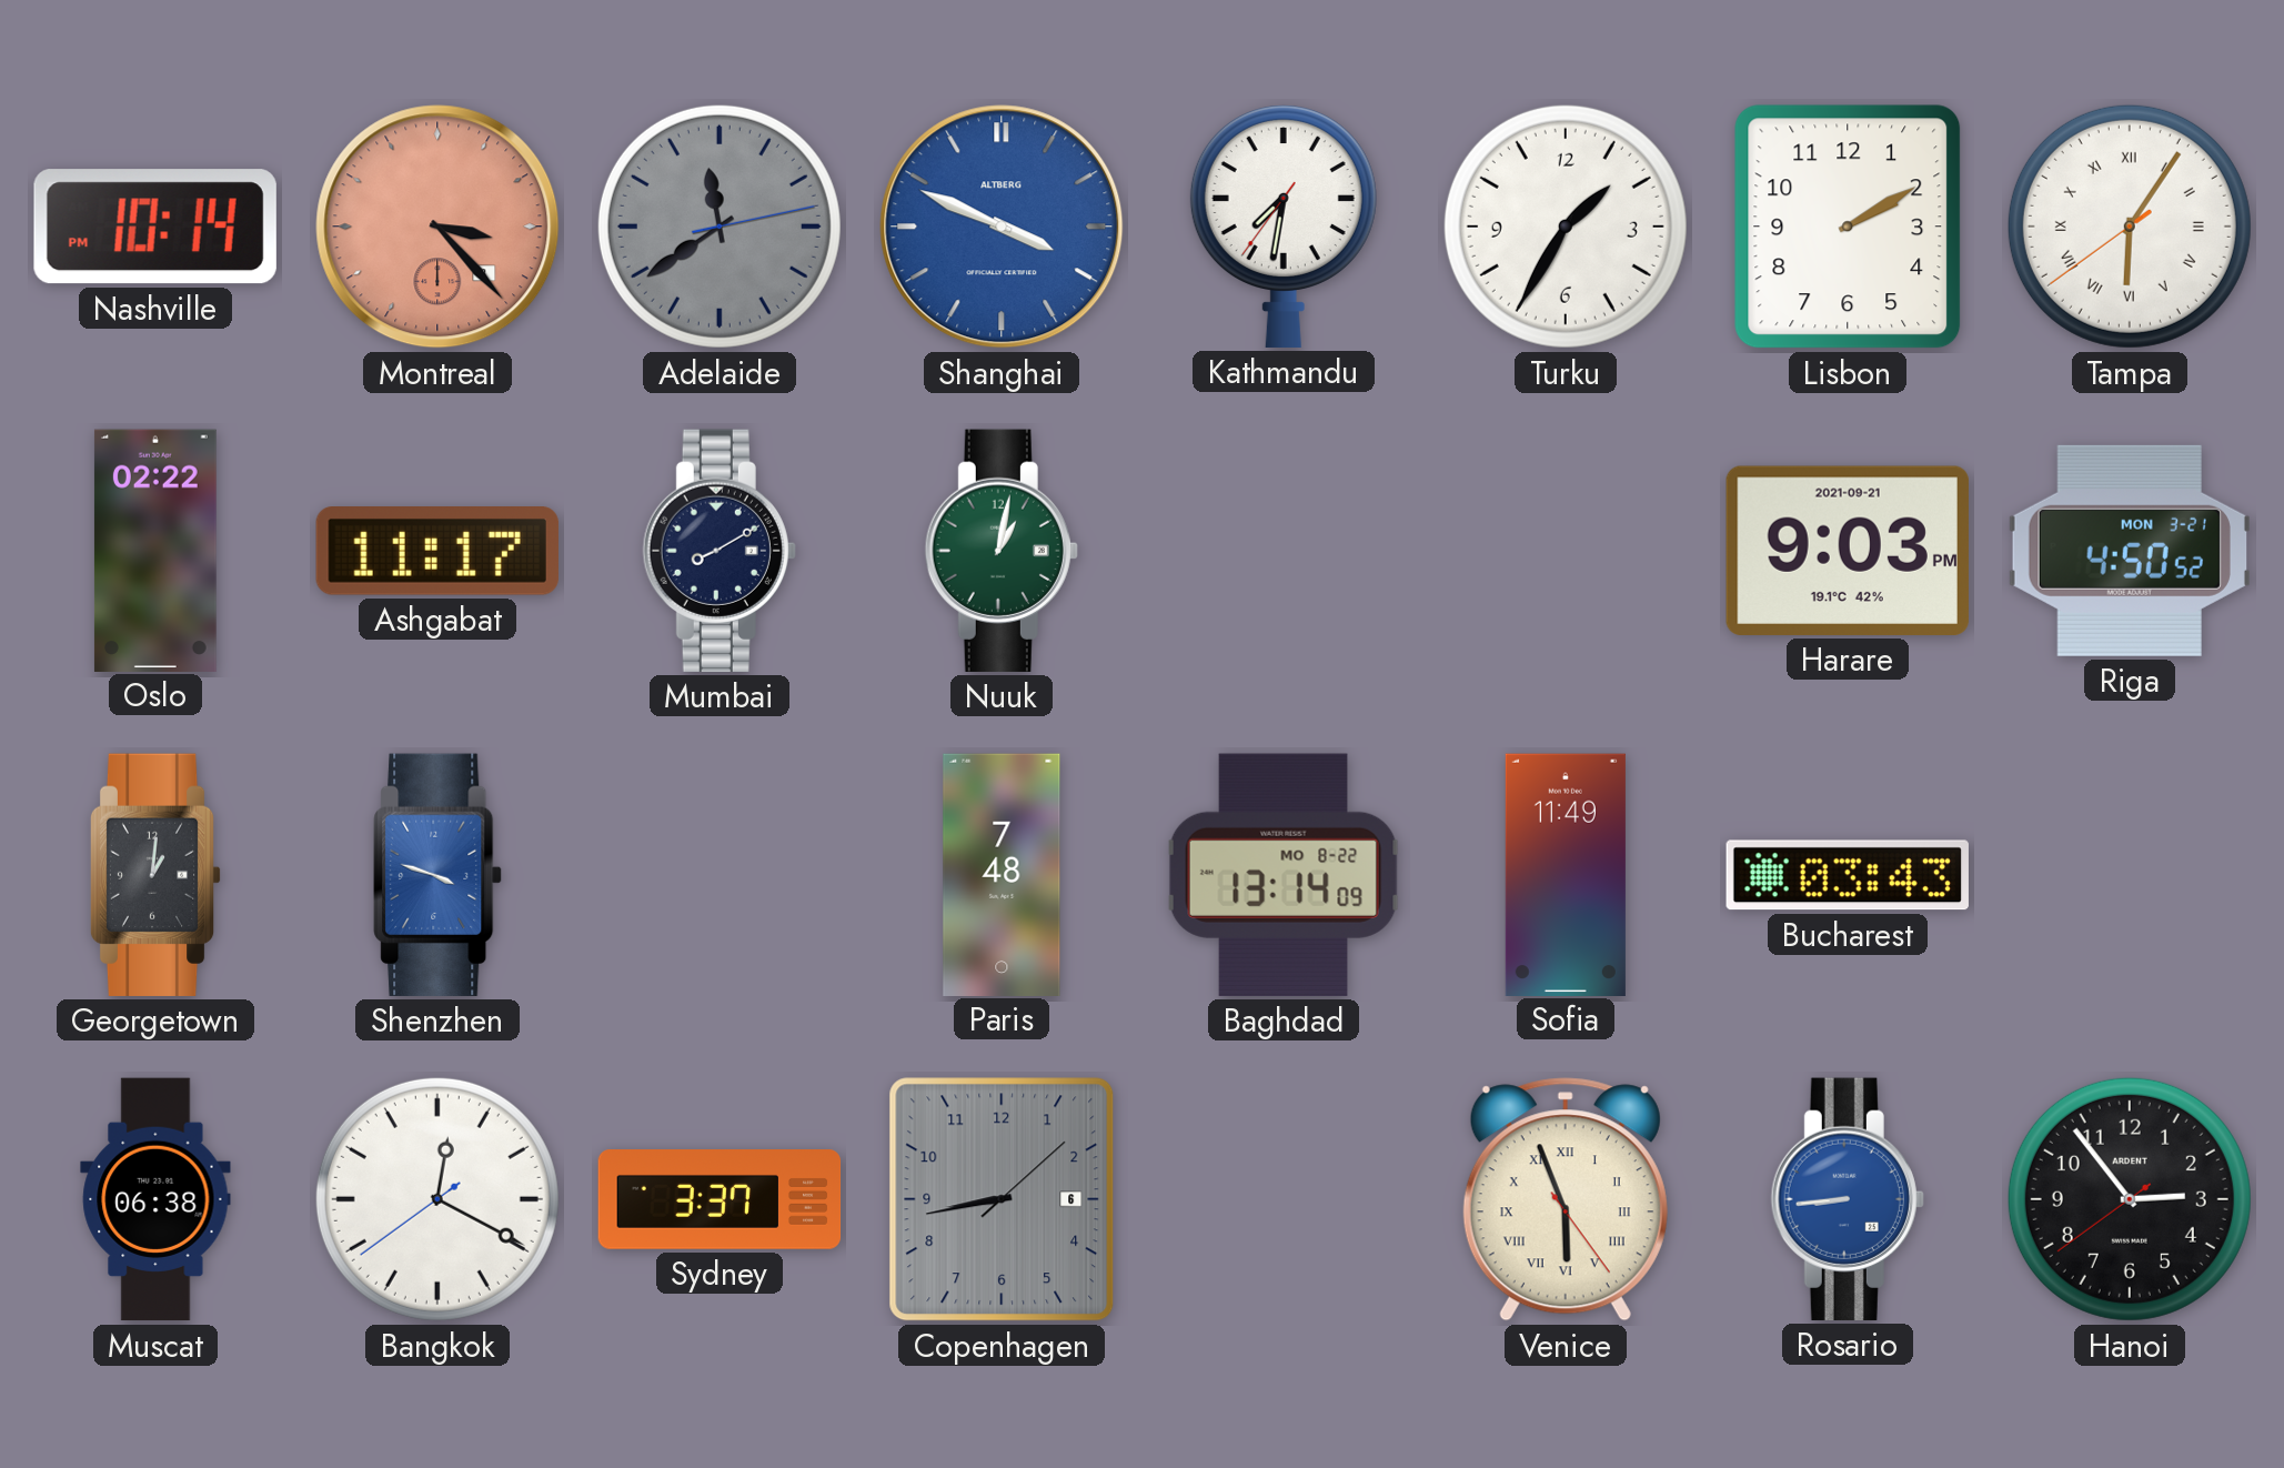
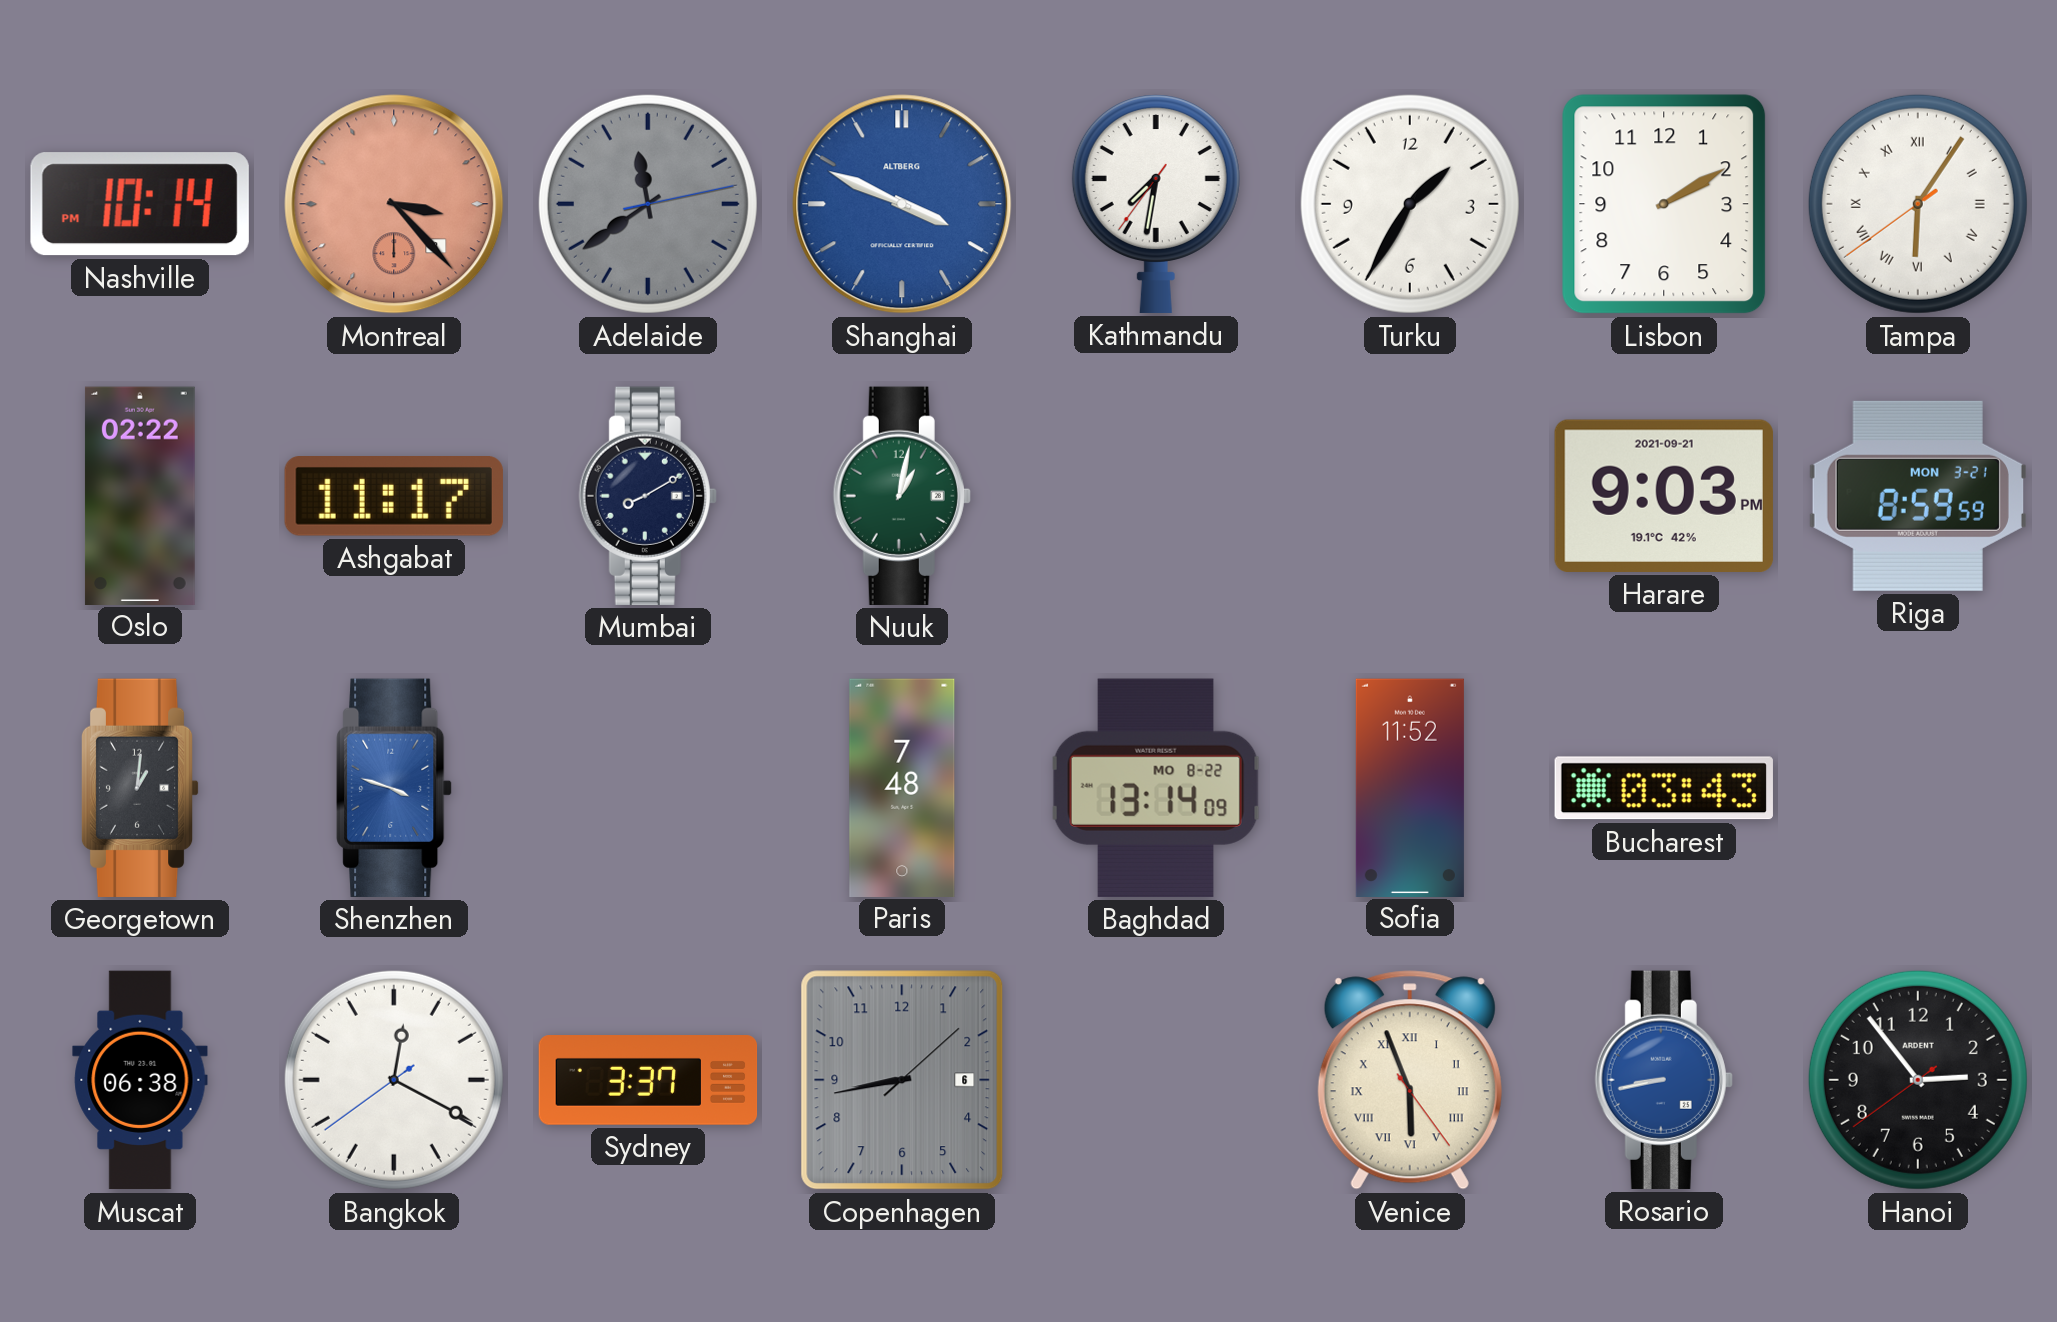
Riga: 4:50 -> 8:59
Sofia: 11:49 -> 11:52
Rosario: 8:44 -> 8:43
